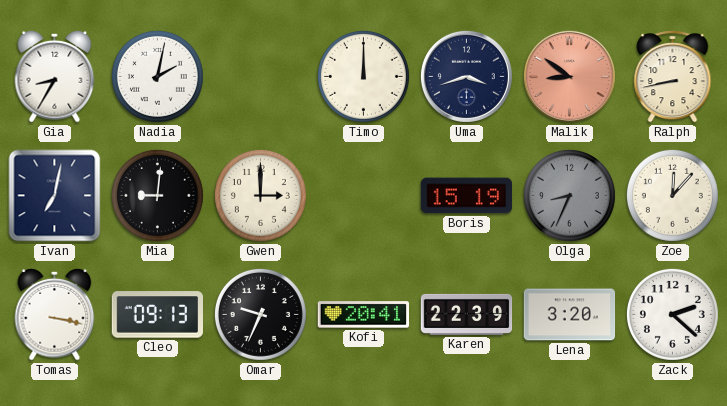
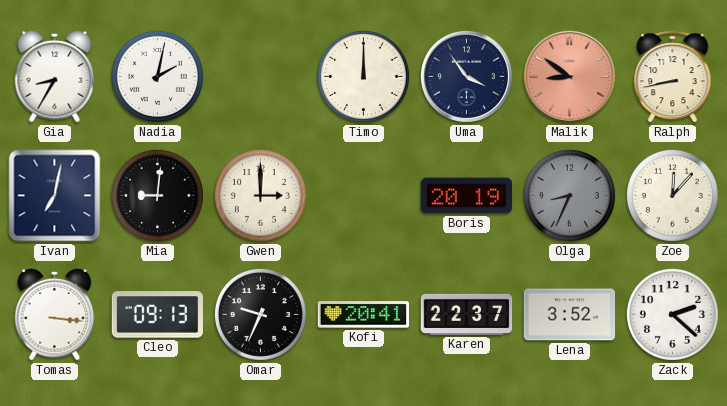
Uma: 3:42 -> 3:54
Boris: 15:19 -> 20:19
Tomas: 3:17 -> 3:16
Karen: 22:39 -> 22:37
Lena: 3:20 -> 3:52
